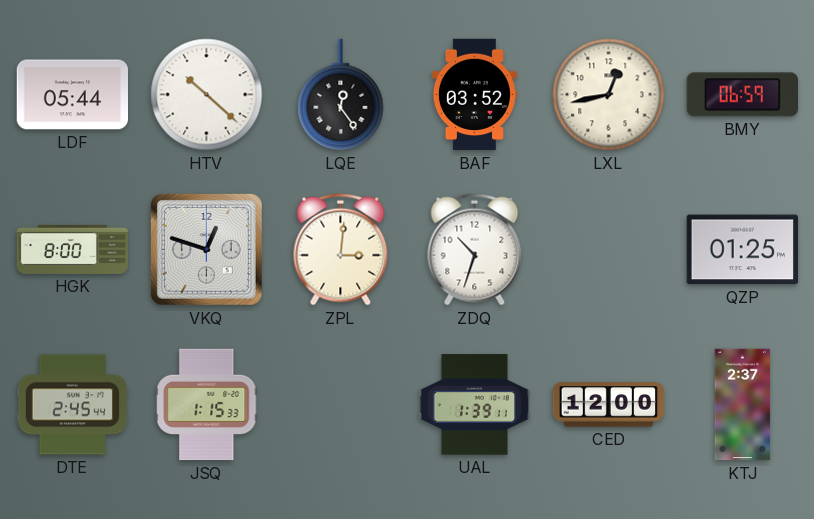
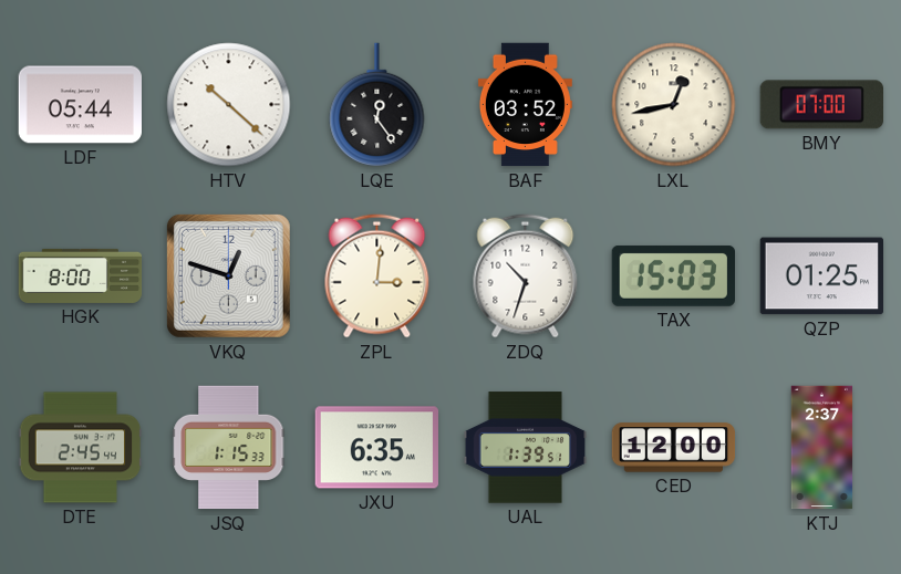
BMY: 06:59 -> 07:00
TAX: none -> 15:03
JXU: none -> 6:35
UAL: 1:39:11 -> 1:39:51
